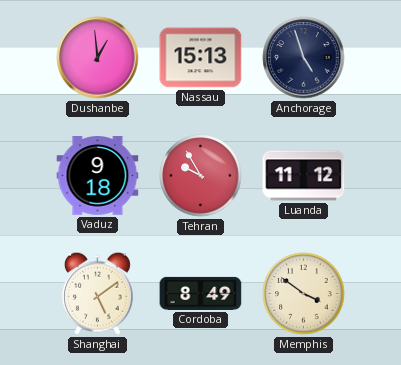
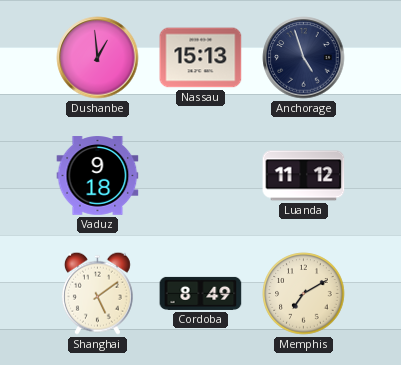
Tehran: 9:55 -> none
Memphis: 3:51 -> 7:10
